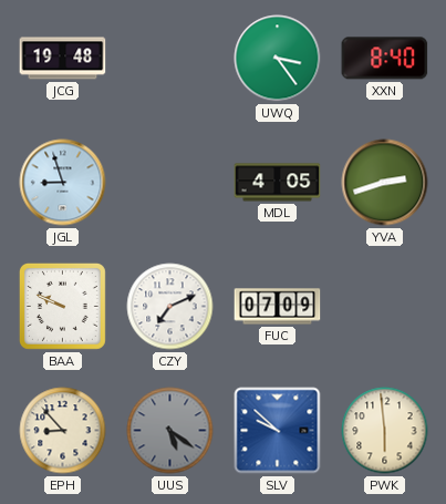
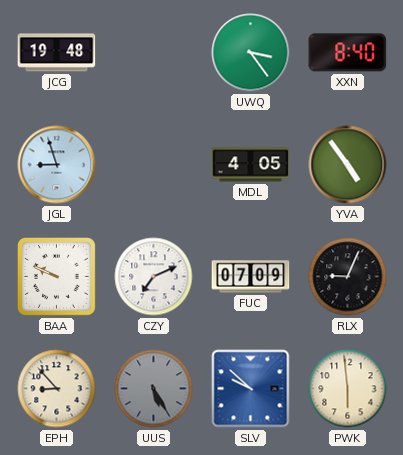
YVA: 2:42 -> 4:54
RLX: none -> 9:04
UUS: 5:21 -> 5:25
